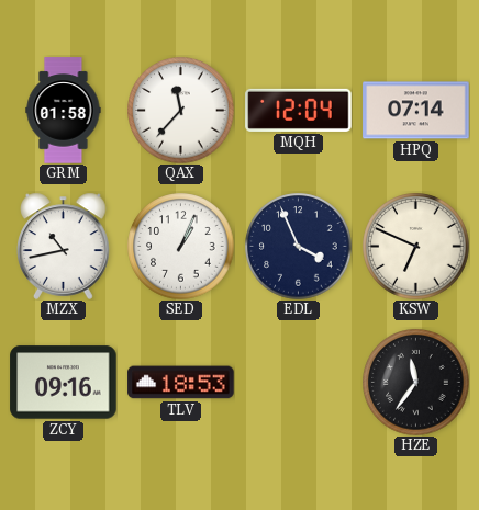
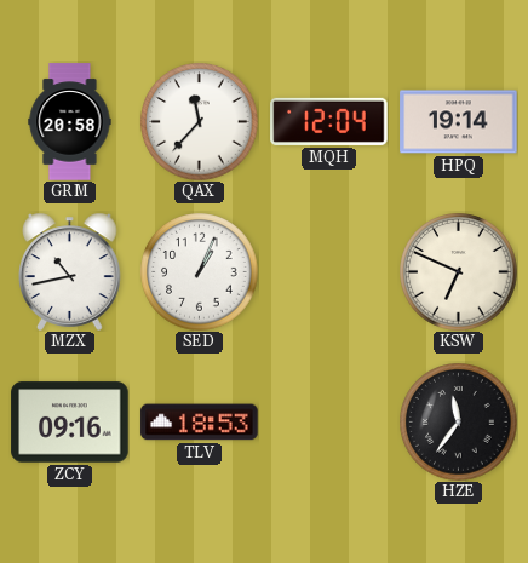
GRM: 01:58 -> 20:58
HPQ: 07:14 -> 19:14
EDL: 3:56 -> none
